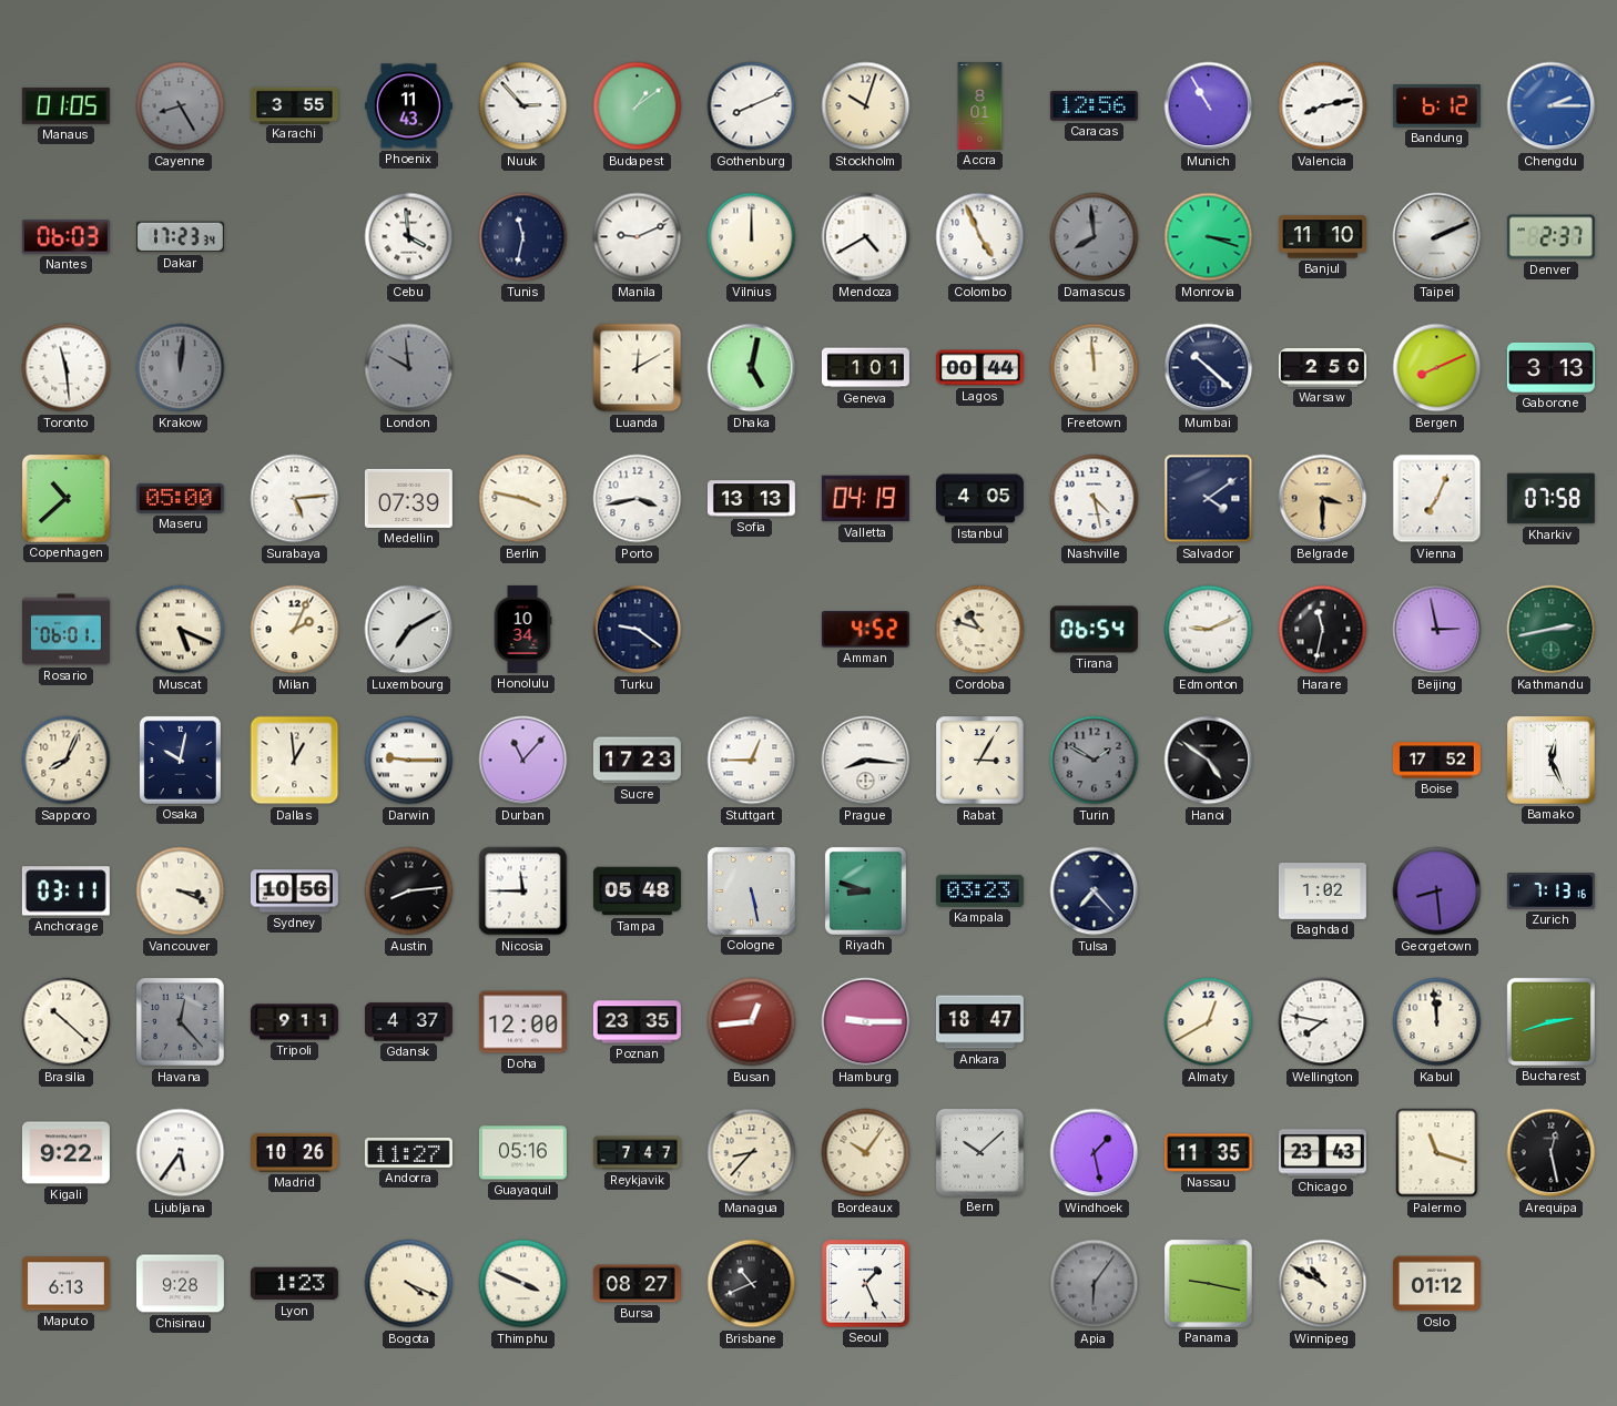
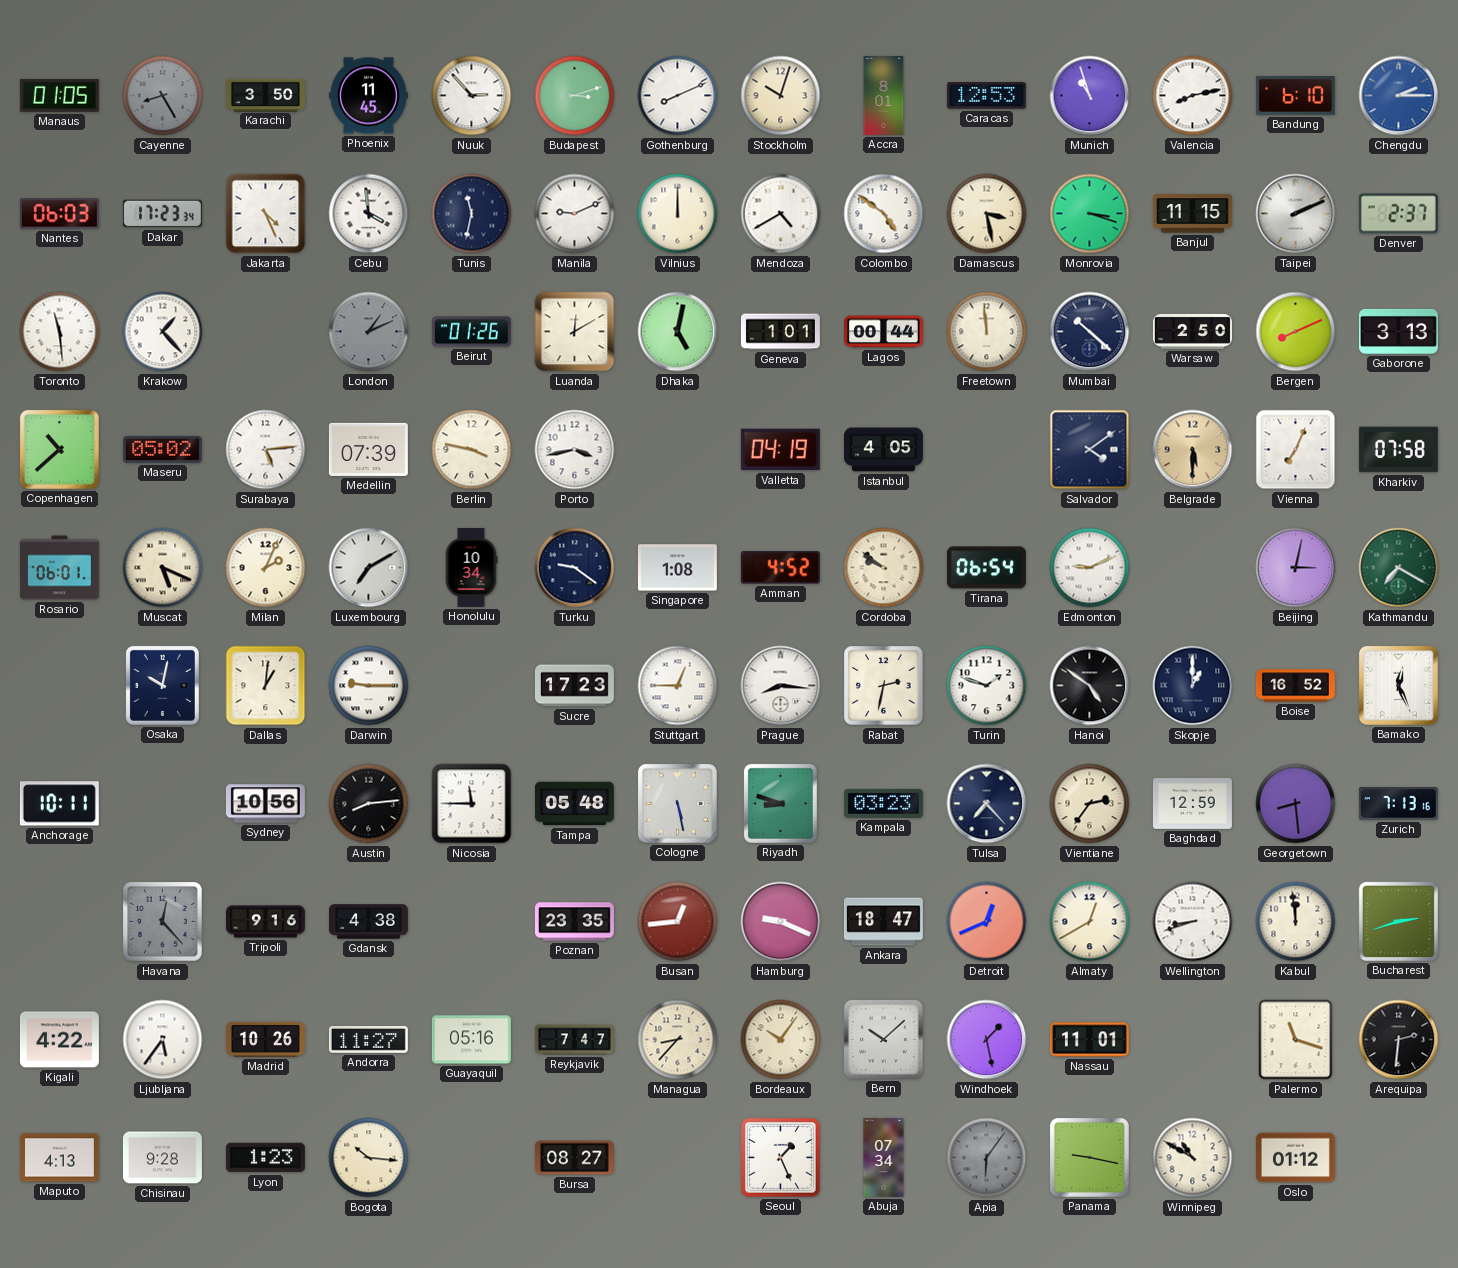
Karachi: 3:55 -> 3:50
Phoenix: 11:43 -> 11:45
Budapest: 1:09 -> 3:12
Caracas: 12:56 -> 12:53
Munich: 10:55 -> 10:57
Bandung: 6:12 -> 6:10
Jakarta: none -> 4:26
Colombo: 4:56 -> 4:51
Damascus: 7:59 -> 3:28
Damascus dial: grey -> cream
Banjul: 11:10 -> 11:15
Krakow: 12:01 -> 1:23
Krakow dial: grey -> white
London: 9:59 -> 1:11
Beirut: none -> 01:26
Maseru: 05:00 -> 05:02
Sofia: 13:13 -> none
Nashville: 4:28 -> none
Belgrade: 3:30 -> 5:30
Singapore: none -> 1:08
Cordoba: 10:48 -> 9:51
Harare: 11:32 -> none
Beijing: 2:58 -> 3:02
Kathmandu: 2:43 -> 7:20
Sapporo: 8:04 -> none
Dallas: 12:59 -> 1:01
Durban: 11:07 -> none
Rabat: 3:05 -> 2:32
Turin: 1:50 -> 1:48
Turin dial: grey -> white
Skopje: none -> 1:00
Boise: 17:52 -> 16:52
Anchorage: 03:11 -> 10:11
Vancouver: 3:19 -> none
Vientiane: none -> 2:36
Baghdad: 1:02 -> 12:59
Brasilia: 10:22 -> none
Tripoli: 9:11 -> 9:16
Gdansk: 4:37 -> 4:38
Doha: 12:00 -> none
Hamburg: 9:15 -> 9:19
Detroit: none -> 12:41
Wellington: 7:47 -> 8:42
Kigali: 9:22 -> 4:22
Nassau: 11:35 -> 11:01
Chicago: 23:43 -> none
Arequipa: 12:28 -> 2:31
Maputo: 6:13 -> 4:13
Bogota: 4:19 -> 10:16
Thimphu: 3:49 -> none
Brisbane: 10:41 -> none
Abuja: none -> 07:34
